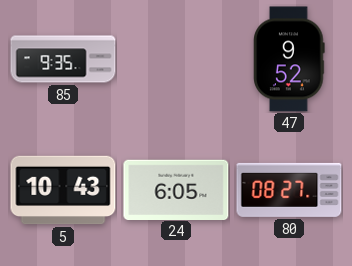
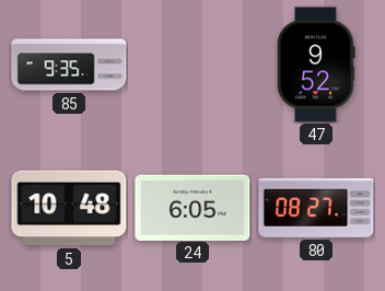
5: 10:43 -> 10:48
